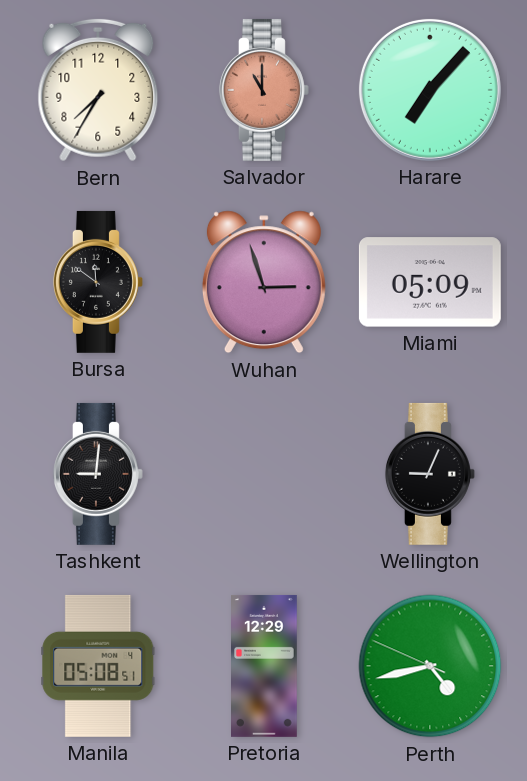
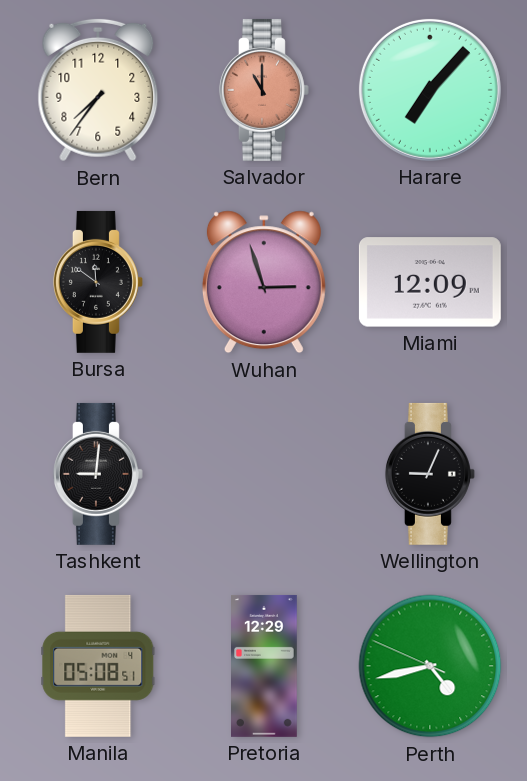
Bern: 7:35 -> 7:36
Miami: 05:09 -> 12:09
